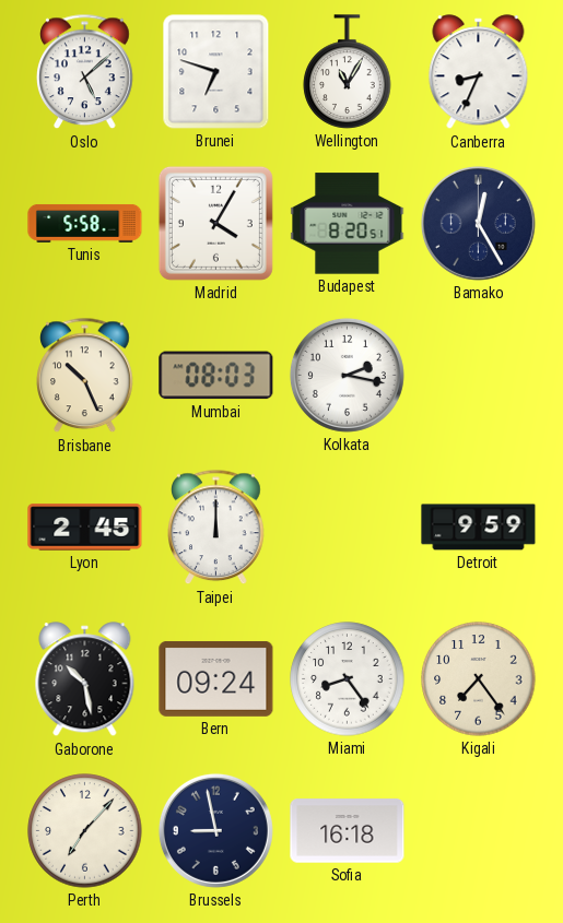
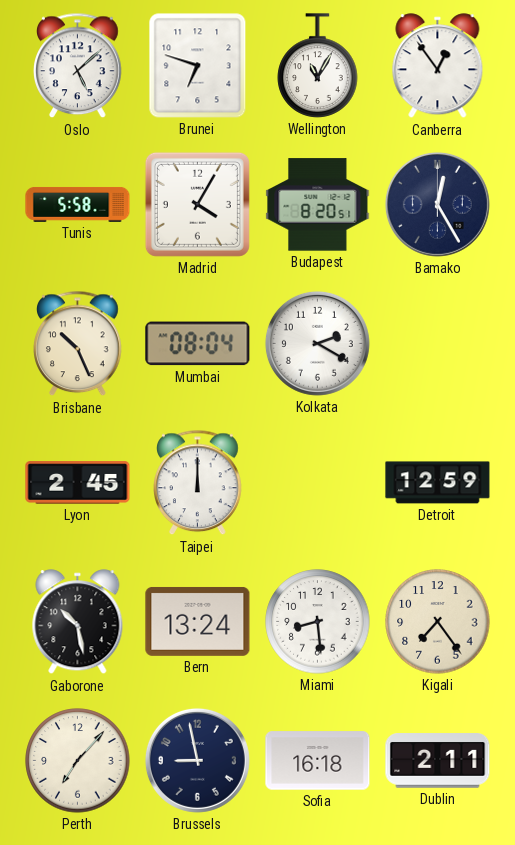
Canberra: 8:34 -> 12:54
Mumbai: 08:03 -> 08:04
Kolkata: 2:17 -> 2:20
Detroit: 9:59 -> 12:59
Bern: 09:24 -> 13:24
Miami: 8:24 -> 8:29
Dublin: none -> 2:11
